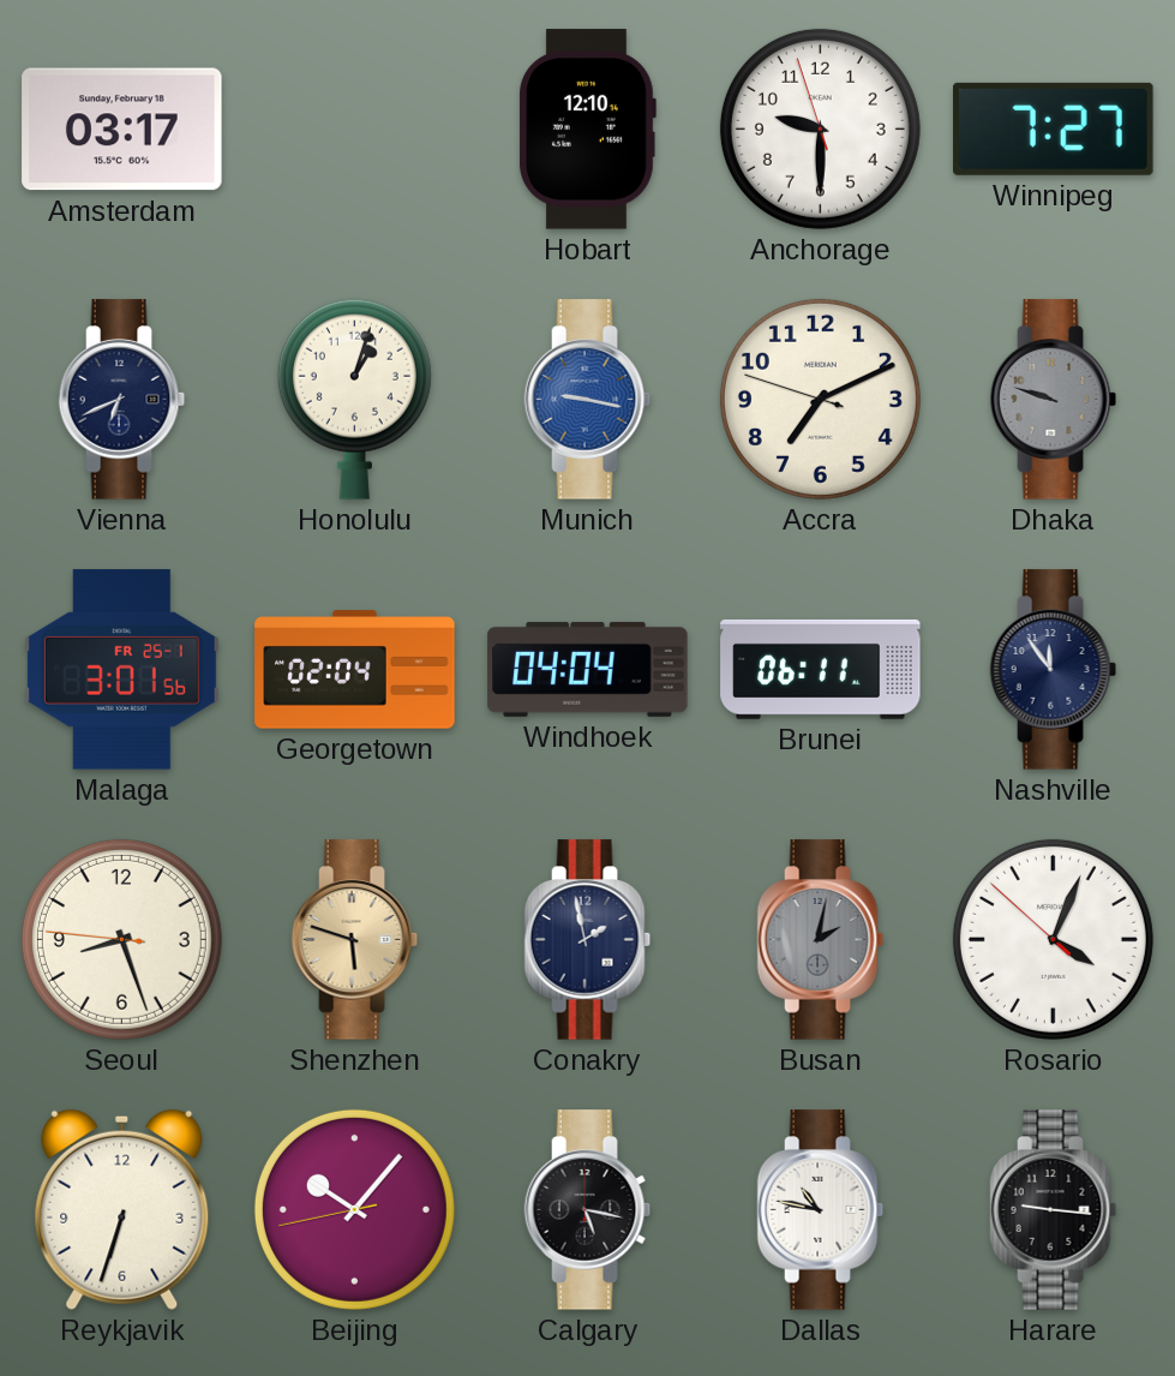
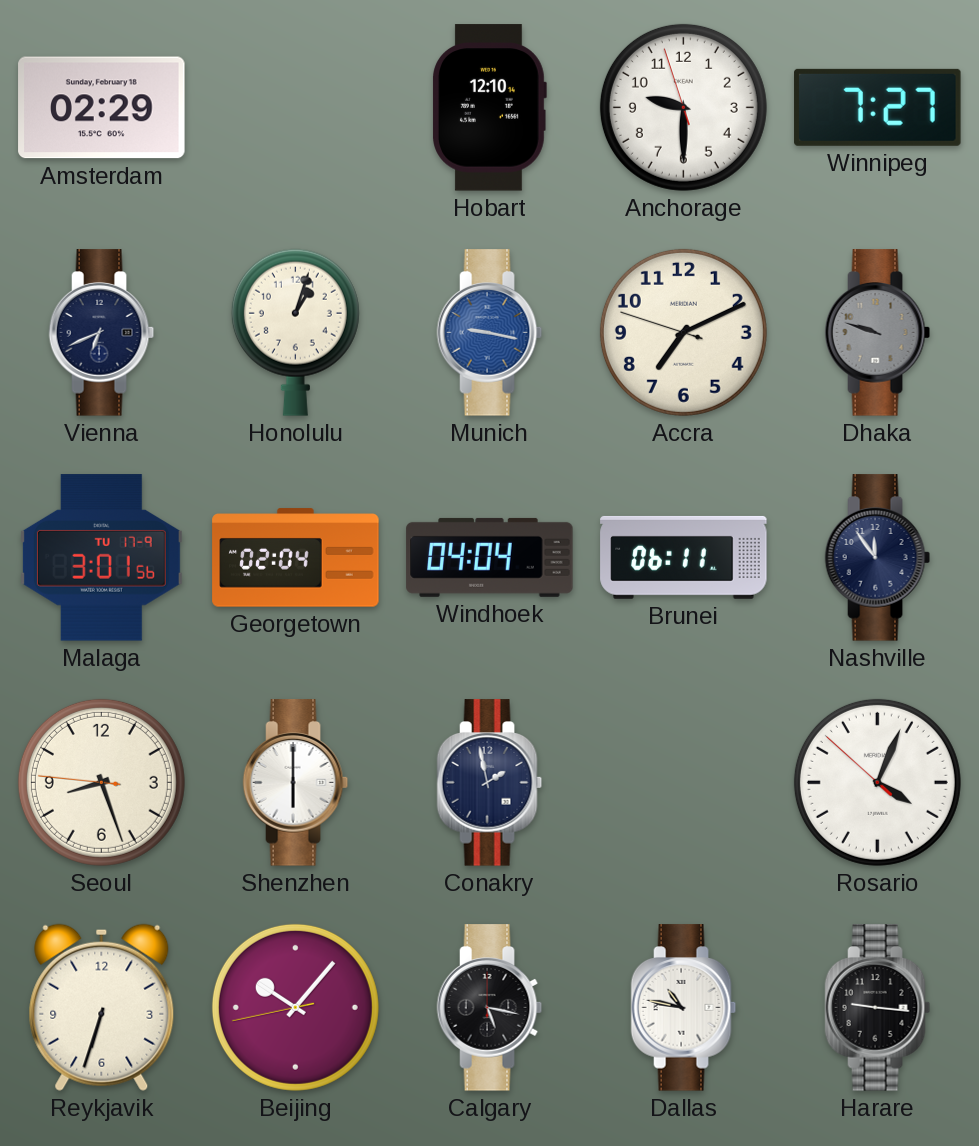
Amsterdam: 03:17 -> 02:29
Malaga date: FR 25-1 -> TU 17-9
Shenzhen: 5:48 -> 6:00
Shenzhen dial: champagne -> white
Busan: 2:02 -> none
